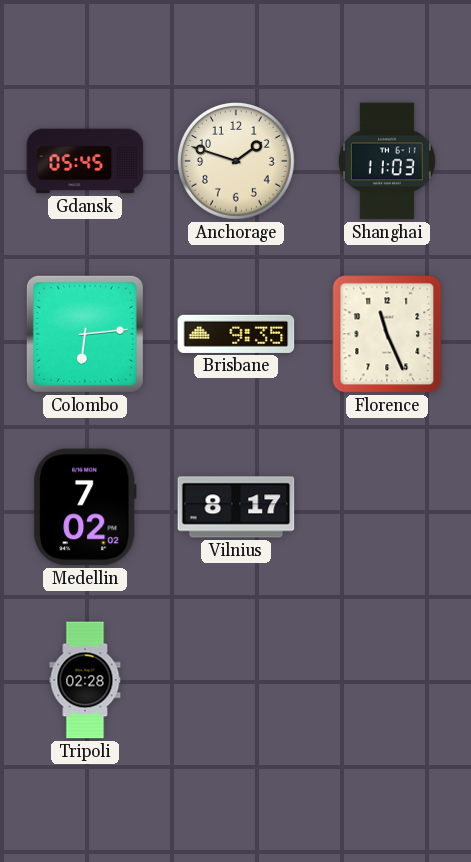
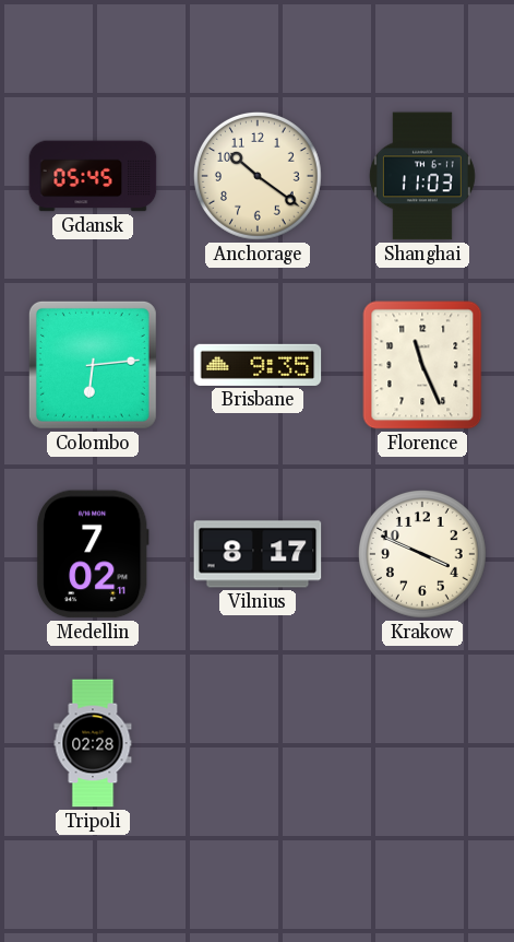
Anchorage: 1:48 -> 10:21
Medellin: 7:02:02 -> 7:02:11
Krakow: none -> 3:49
